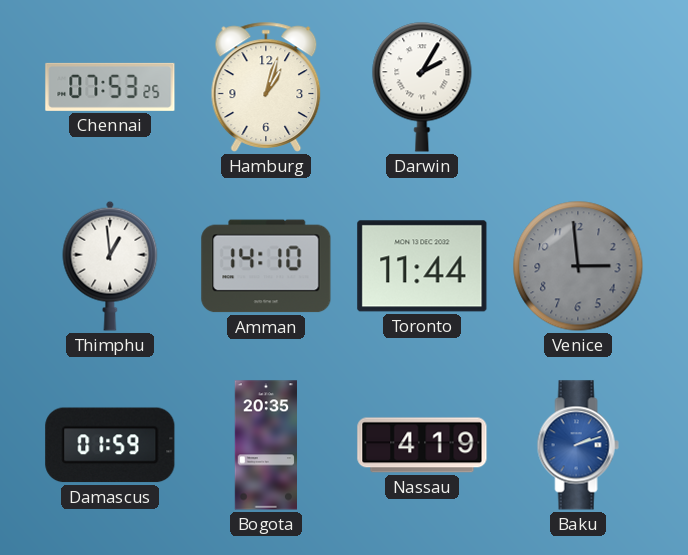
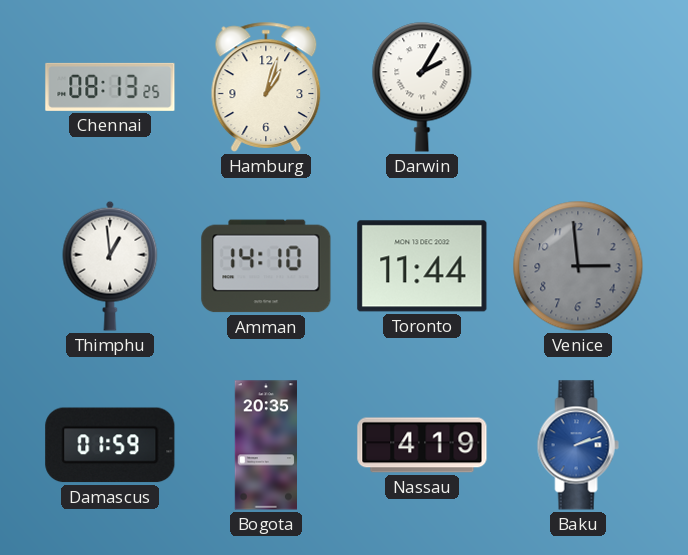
Chennai: 07:53 -> 08:13
